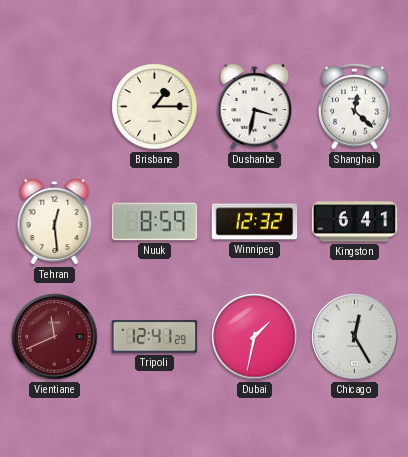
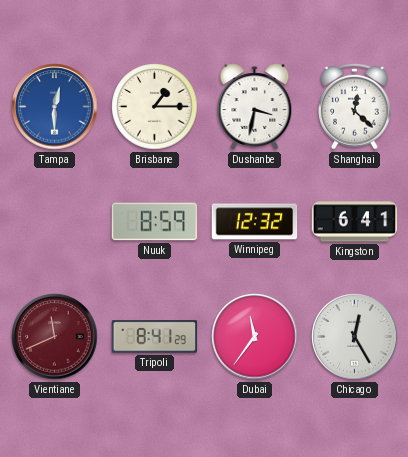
Tampa: none -> 12:30
Tehran: 12:29 -> none
Tripoli: 12:41 -> 8:41
Dubai: 1:32 -> 11:36
